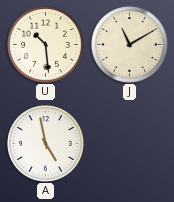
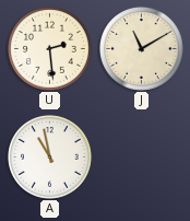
U: 10:29 -> 2:29
A: 4:58 -> 10:58
